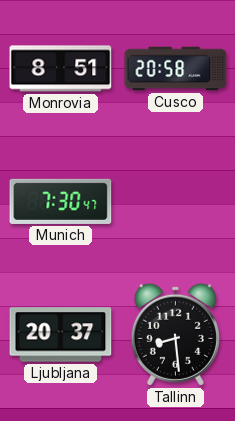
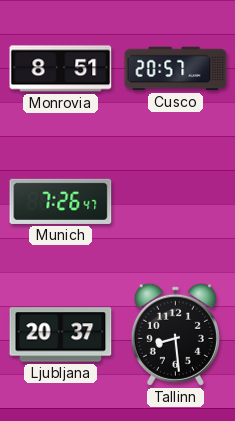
Cusco: 20:58 -> 20:57
Munich: 7:30 -> 7:26
